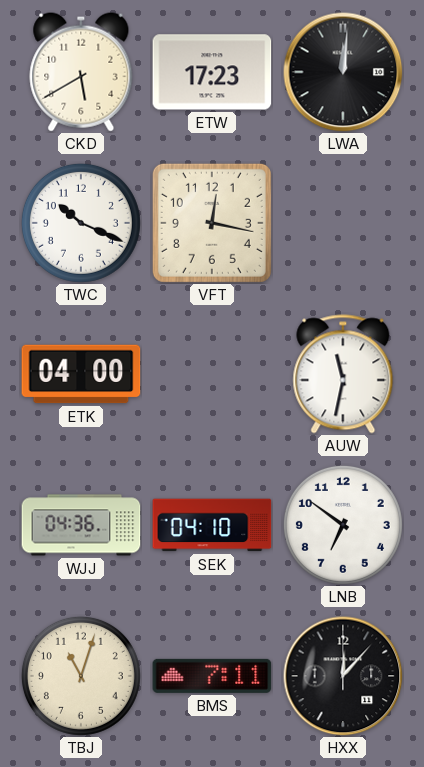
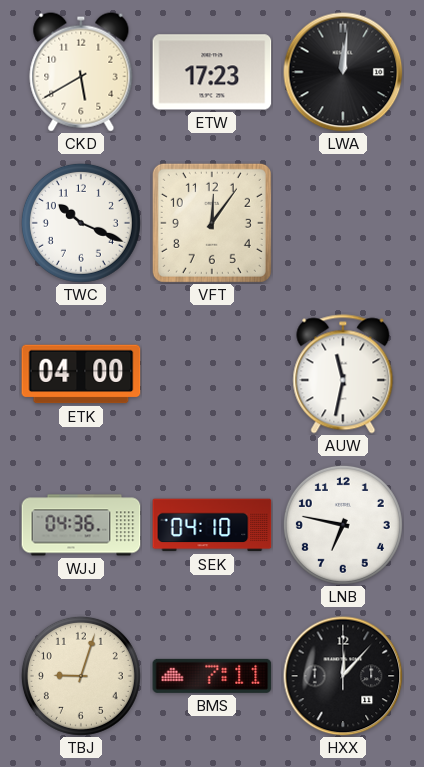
VFT: 12:17 -> 12:06
LNB: 6:51 -> 6:47
TBJ: 11:03 -> 9:03
